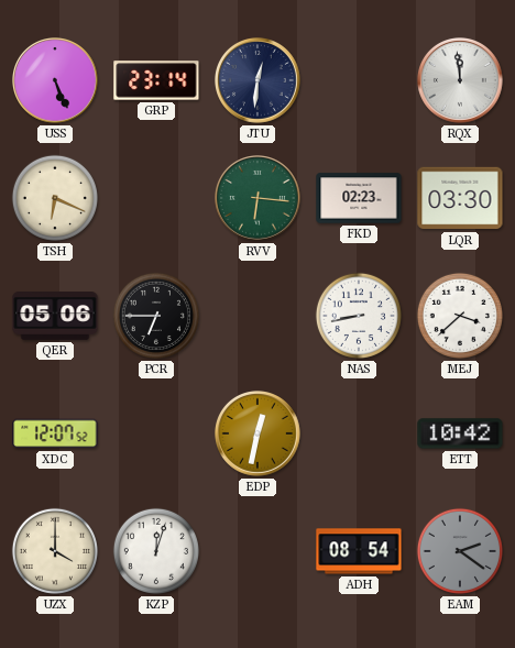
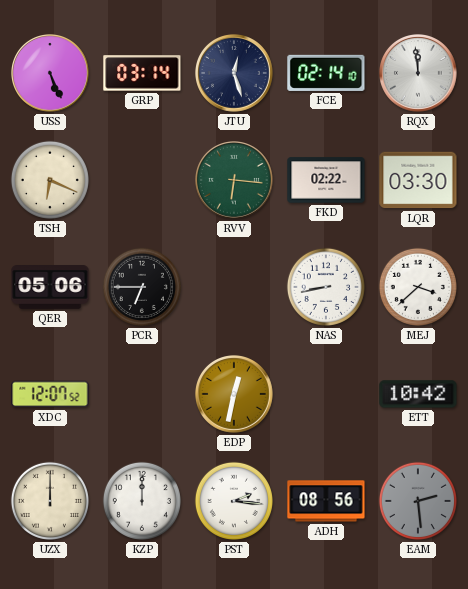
GRP: 23:14 -> 03:14
JTU: 12:31 -> 12:27
FCE: none -> 02:14
FKD: 02:23 -> 02:22
UZX: 4:00 -> 12:00
KZP: 12:03 -> 12:00
PST: none -> 2:16
ADH: 08:54 -> 08:56
EAM: 2:21 -> 2:29
